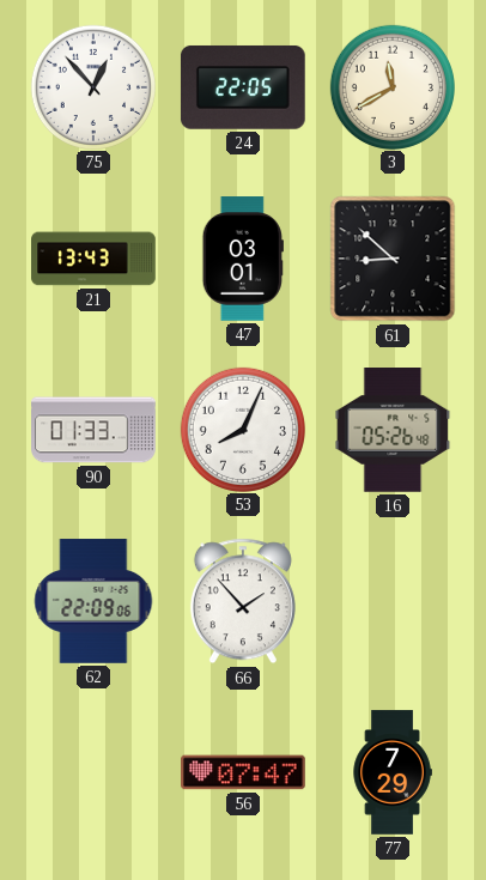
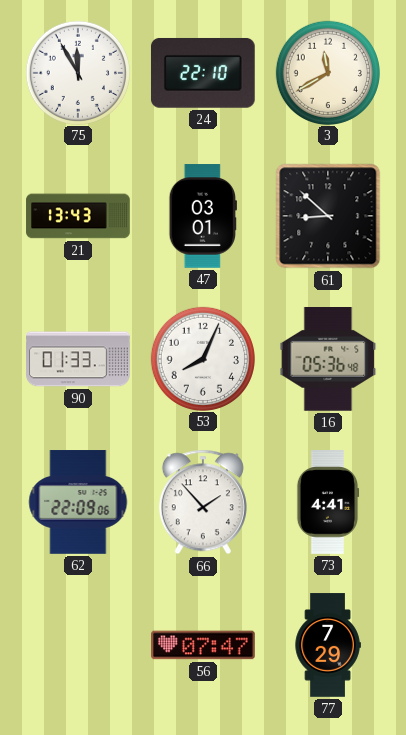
75: 12:53 -> 11:55
24: 22:05 -> 22:10
16: 05:26 -> 05:36
73: none -> 4:41
